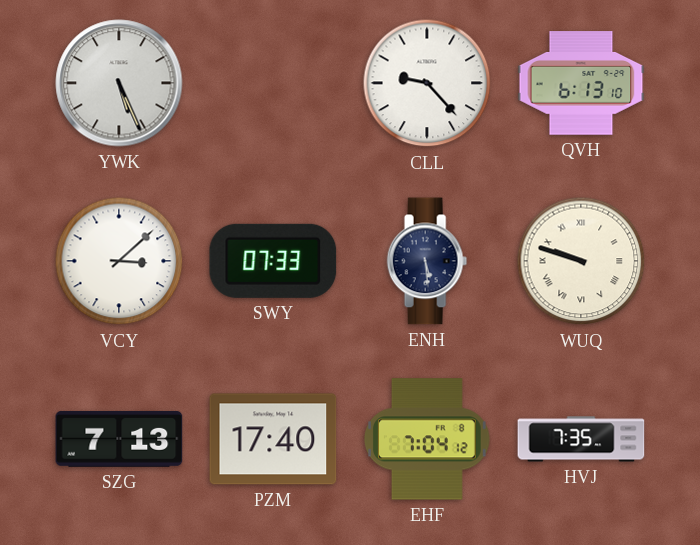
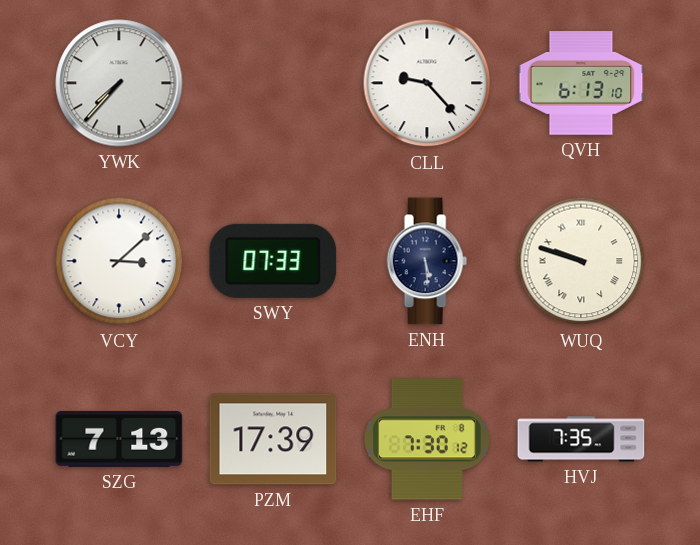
YWK: 5:26 -> 7:37
PZM: 17:40 -> 17:39
EHF: 7:04 -> 7:30
